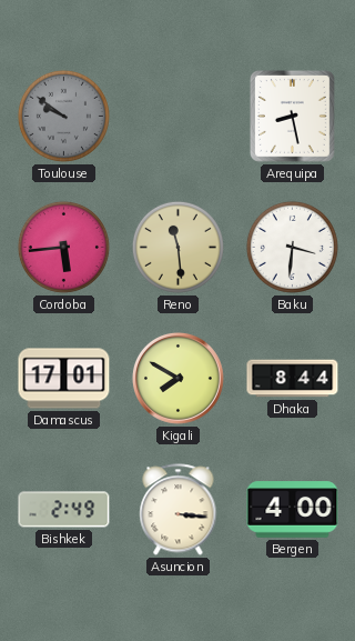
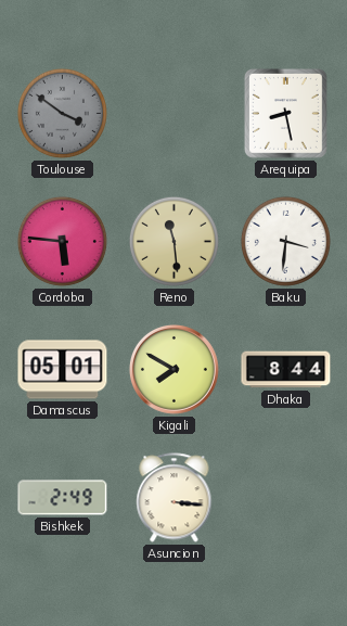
Toulouse: 9:51 -> 3:51
Cordoba: 5:44 -> 5:46
Damascus: 17:01 -> 05:01
Bergen: 4:00 -> none
